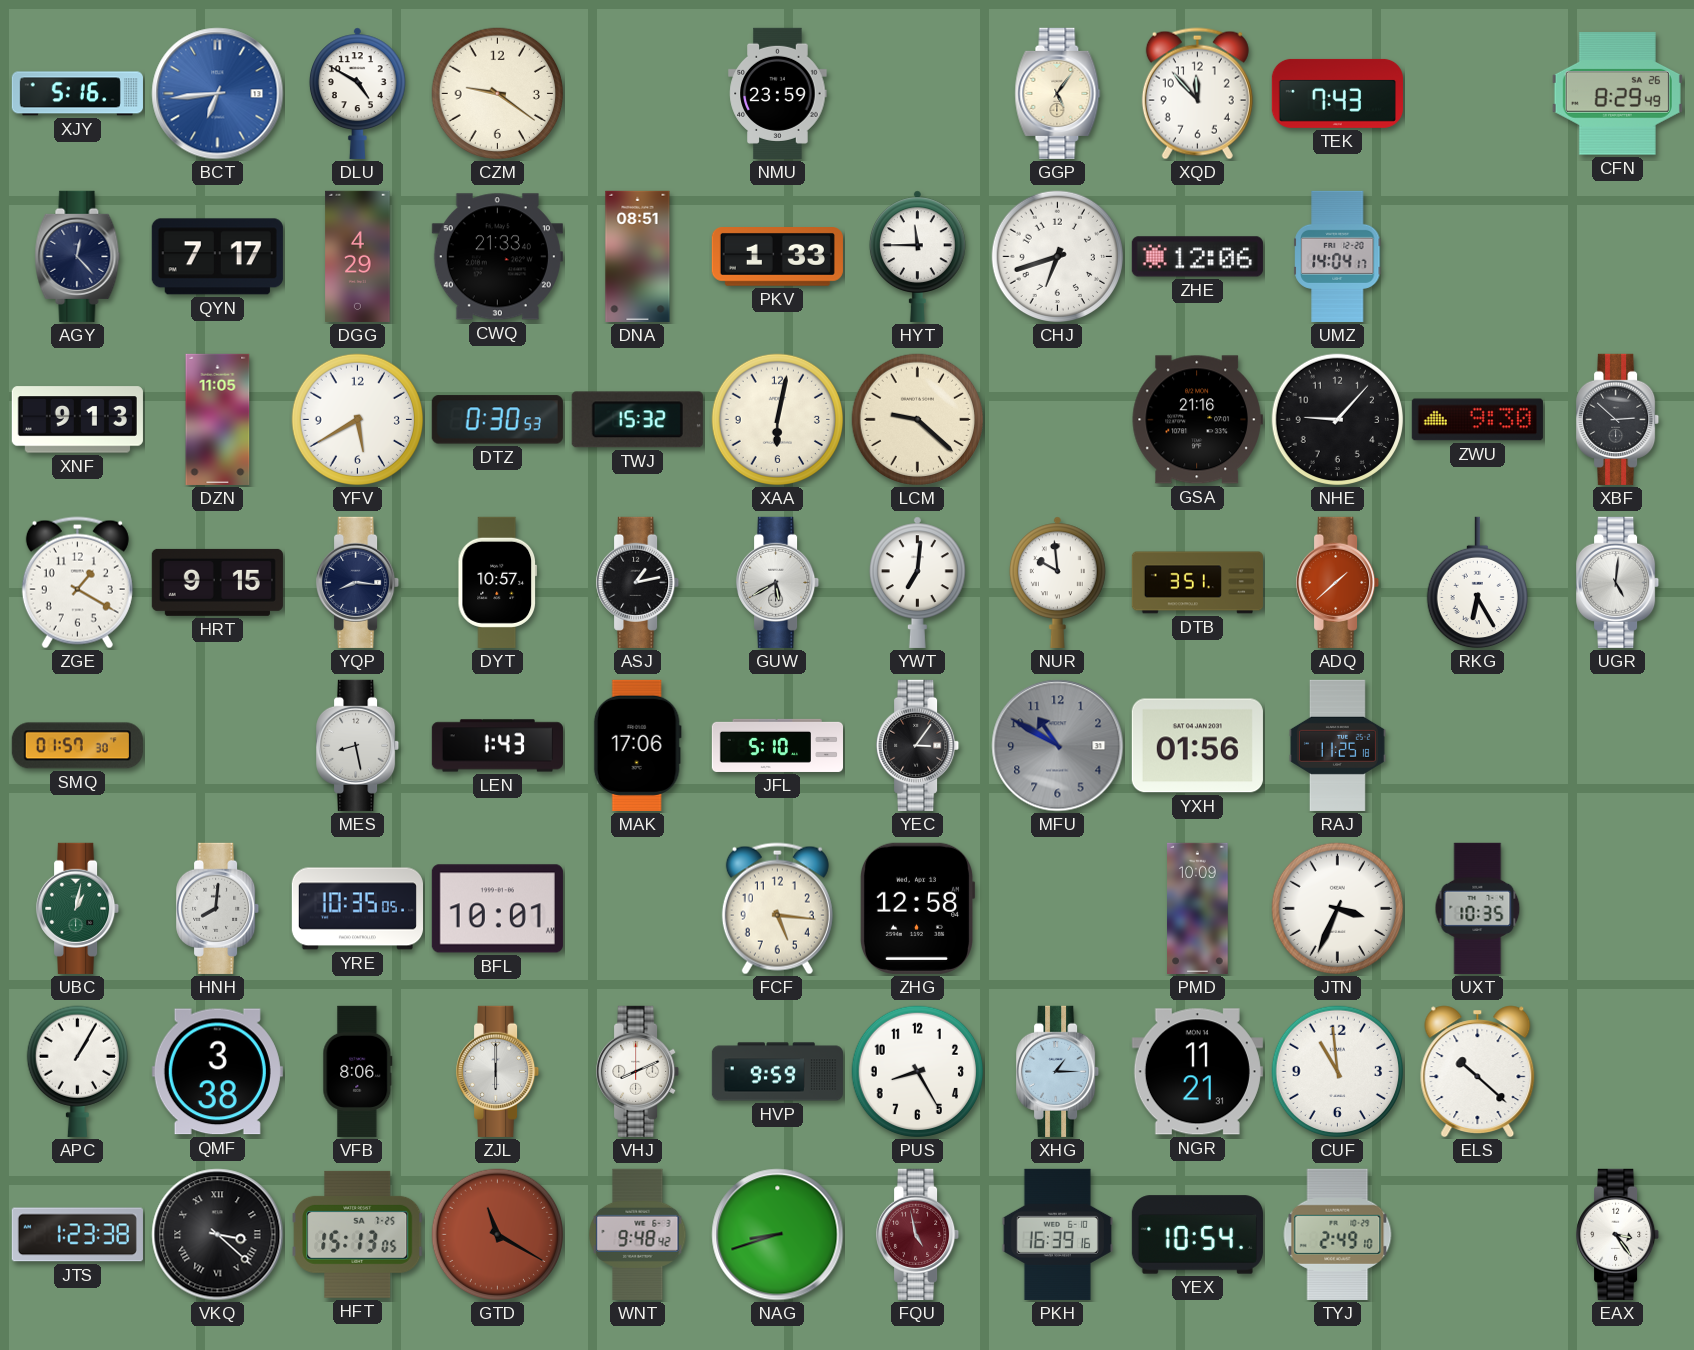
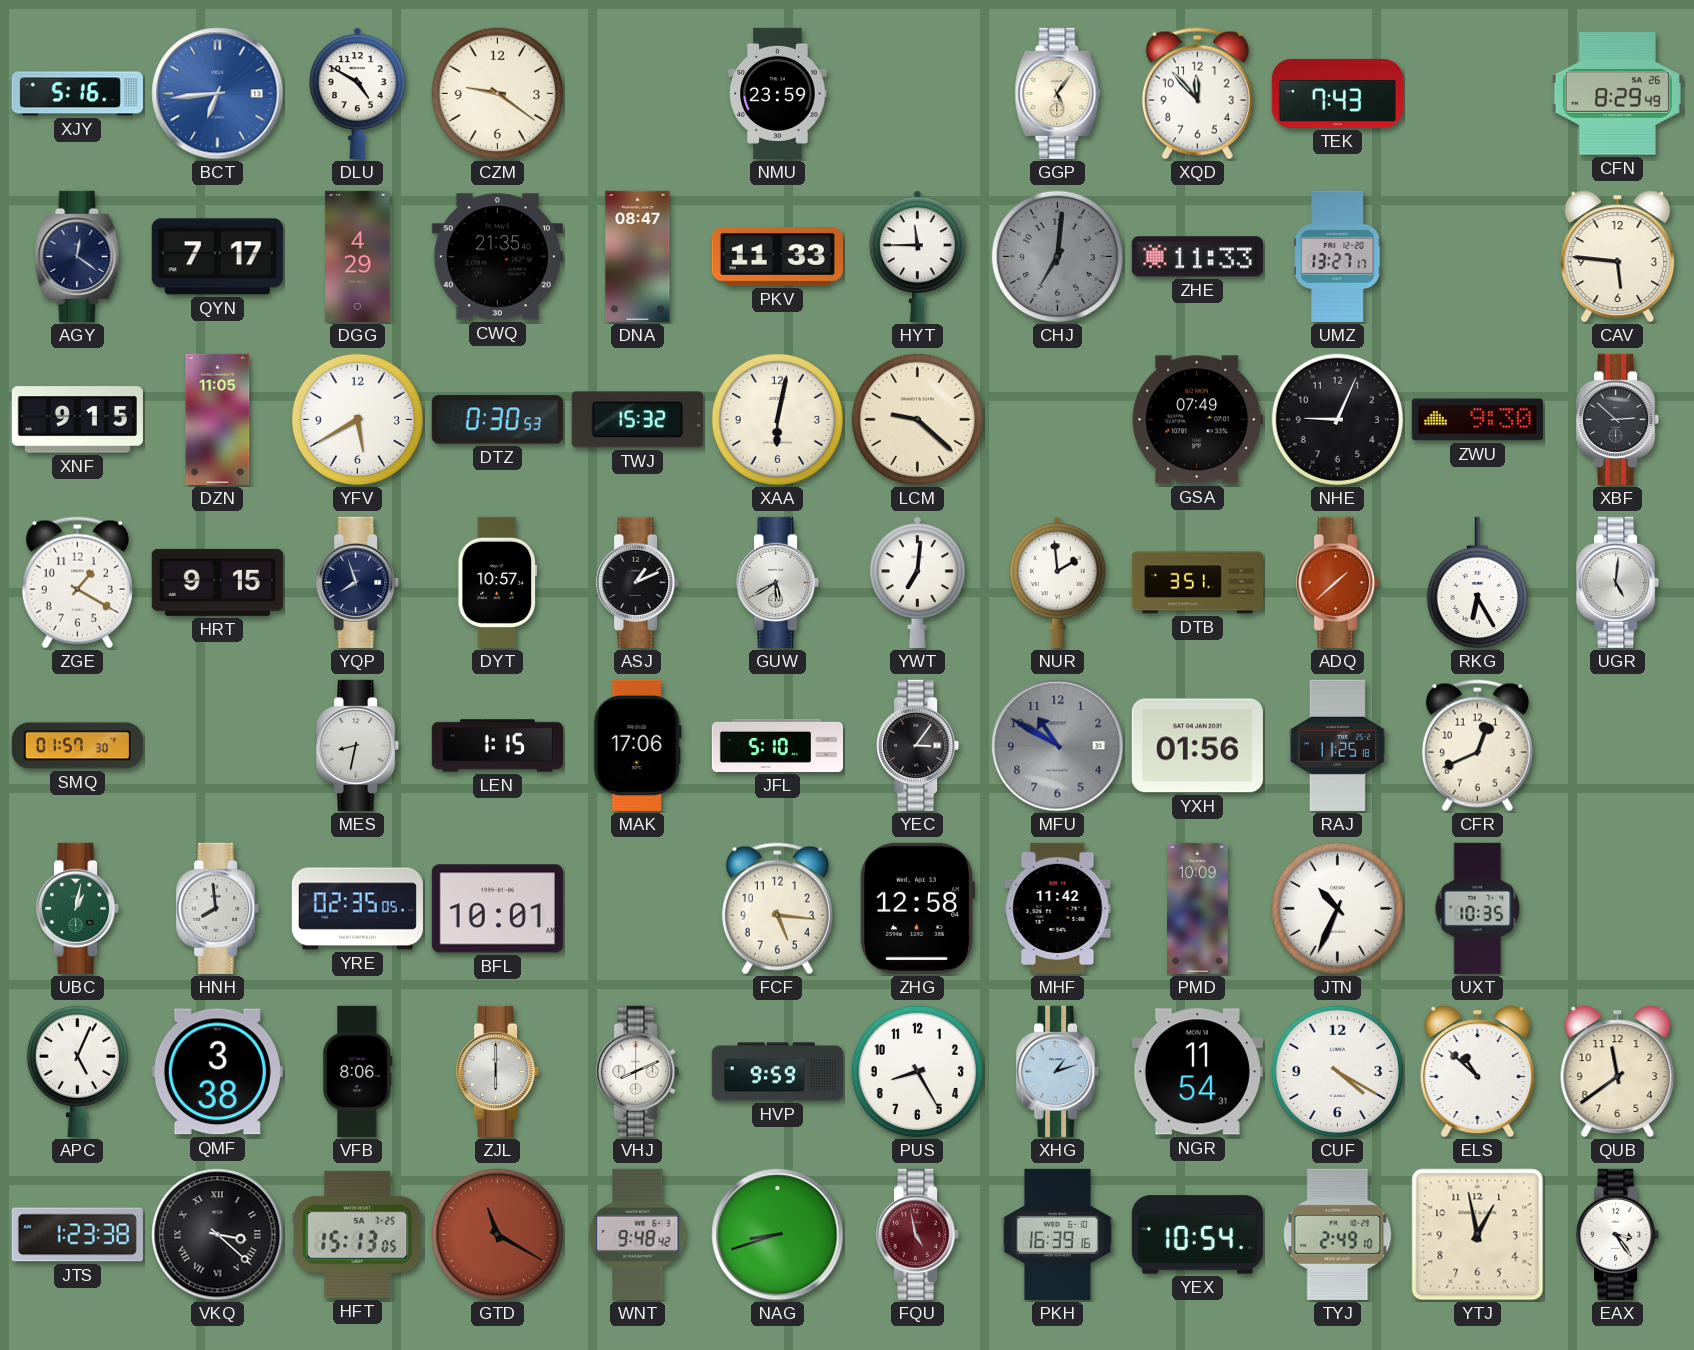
AGY: 12:23 -> 12:21
CWQ: 21:33 -> 21:35
DNA: 08:51 -> 08:47
PKV: 1:33 -> 11:33
CHJ: 6:42 -> 7:01
CHJ dial: white -> grey
ZHE: 12:06 -> 11:33
UMZ: 14:04 -> 13:27
CAV: none -> 5:46
XNF: 9:13 -> 9:15
GSA: 21:16 -> 07:49
NHE: 9:07 -> 9:04
YQP: 8:16 -> 7:57
ASJ: 1:13 -> 1:11
NUR: 9:59 -> 1:59
MES: 8:28 -> 8:32
LEN: 1:43 -> 1:15
CFR: none -> 12:41
HNH: 8:01 -> 7:59
YRE: 10:35 -> 02:35
MHF: none -> 11:42
JTN: 3:34 -> 10:34
APC: 1:05 -> 5:04
XHG: 1:15 -> 1:12
NGR: 11:21 -> 11:54
CUF: 10:59 -> 4:20
ELS: 10:22 -> 10:52
QUB: none -> 11:39
YTJ: none -> 12:58
